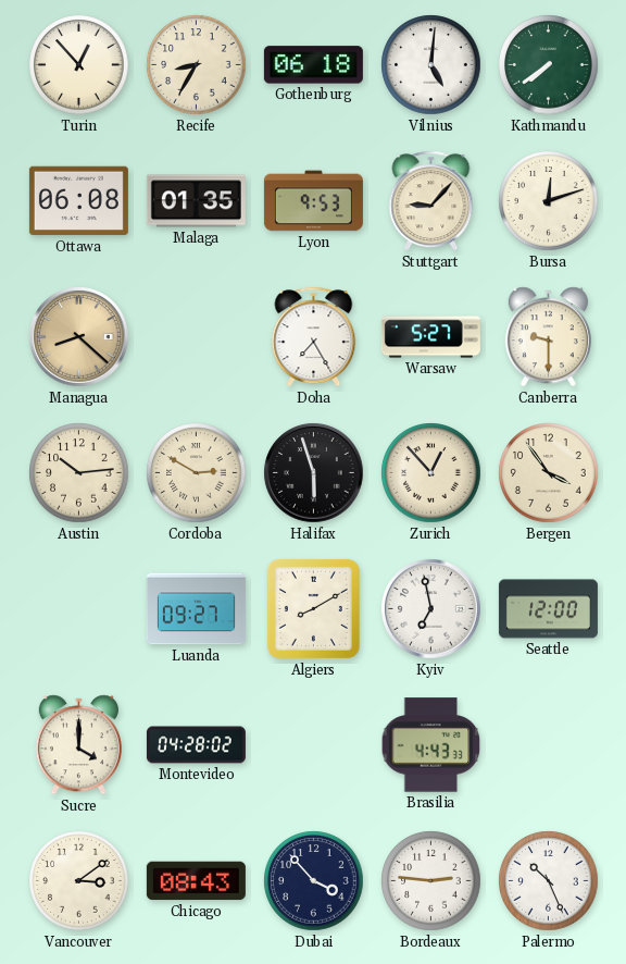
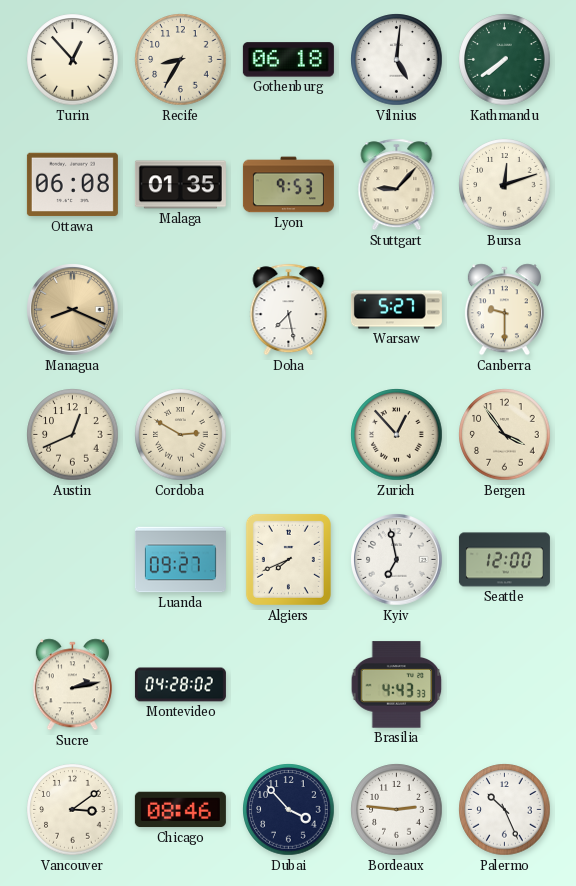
Managua: 8:22 -> 8:19
Doha: 7:25 -> 7:28
Austin: 10:14 -> 12:41
Halifax: 5:57 -> none
Algiers: 8:10 -> 7:41
Sucre: 4:00 -> 2:13
Chicago: 08:43 -> 08:46
